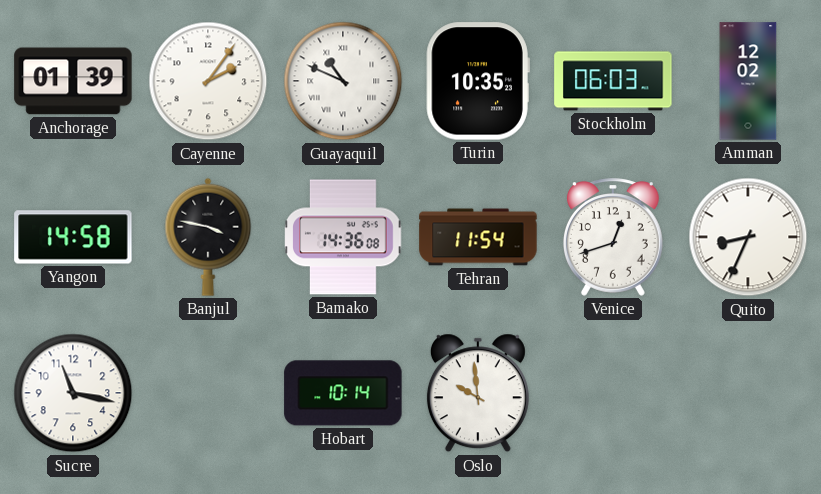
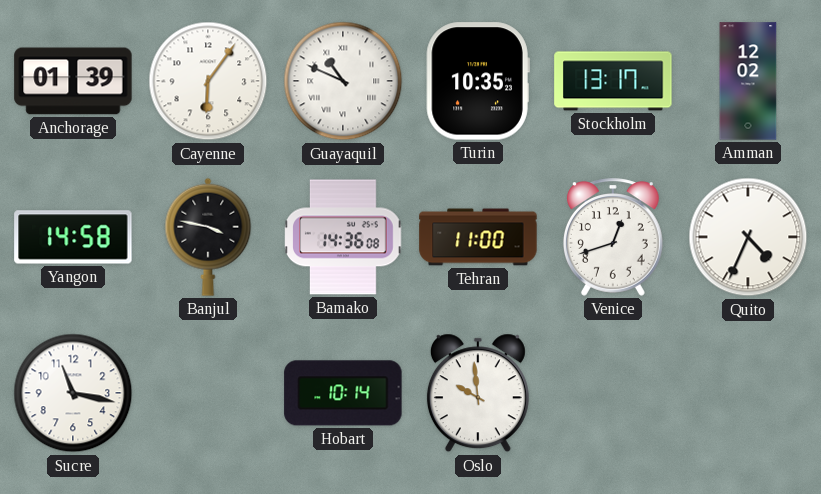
Cayenne: 2:06 -> 6:06
Stockholm: 06:03 -> 13:17
Tehran: 11:54 -> 11:00
Quito: 8:34 -> 4:34
